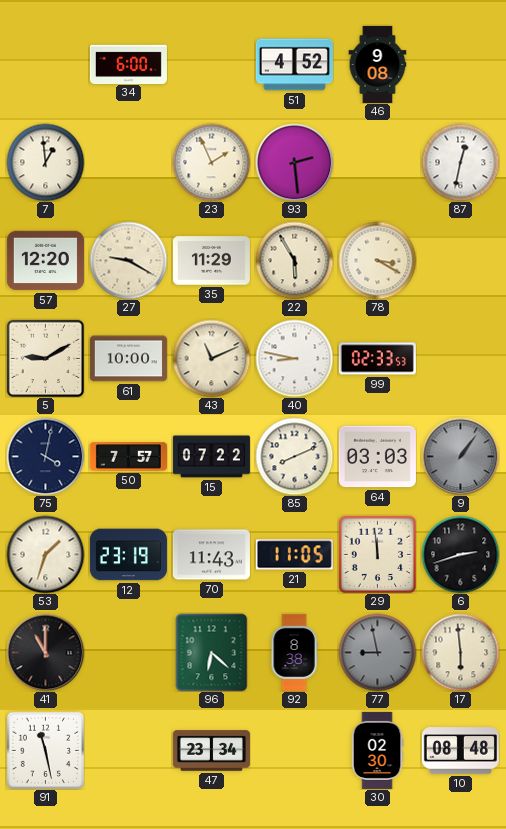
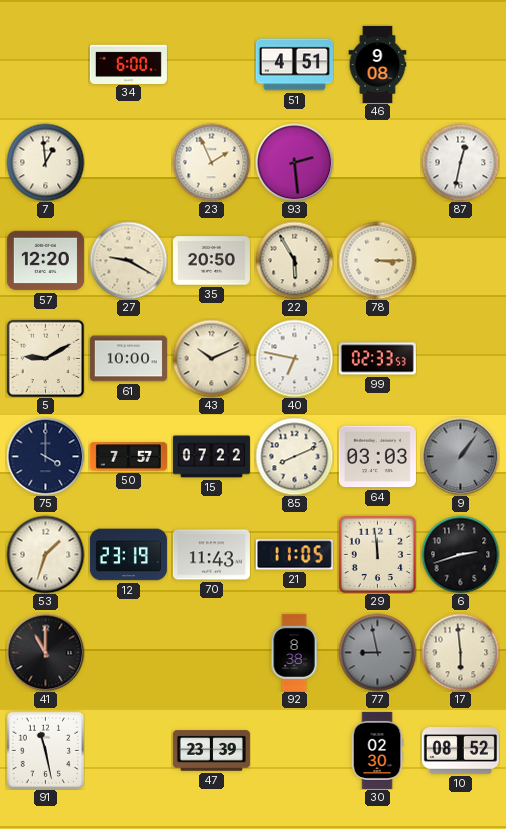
51: 4:52 -> 4:51
35: 11:29 -> 20:50
78: 3:20 -> 3:15
43: 11:11 -> 10:11
40: 8:47 -> 6:47
75: 4:02 -> 4:00
96: 6:22 -> none
47: 23:34 -> 23:39
10: 08:48 -> 08:52
